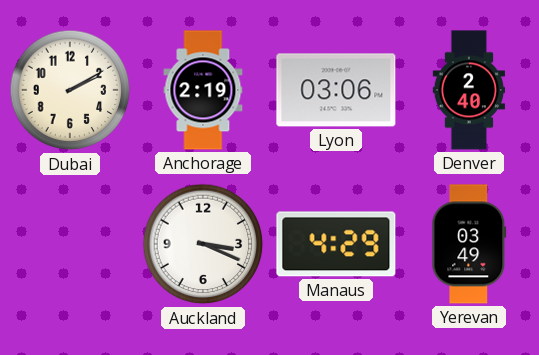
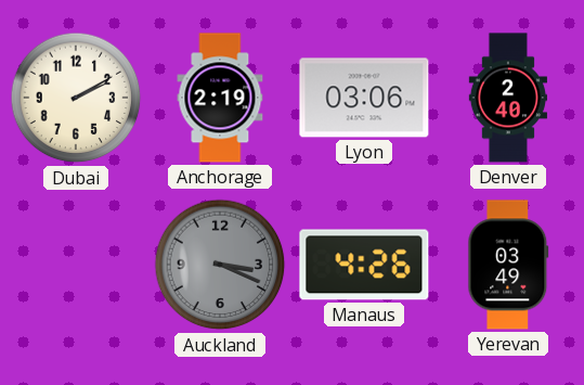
Auckland dial: white -> grey
Manaus: 4:29 -> 4:26
